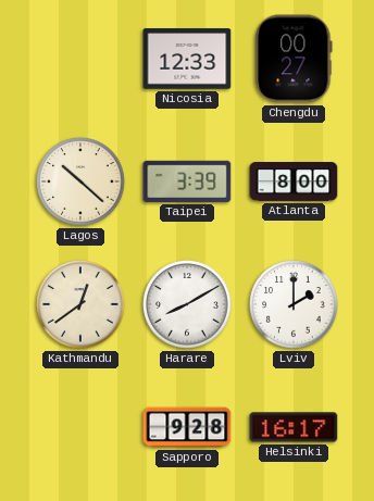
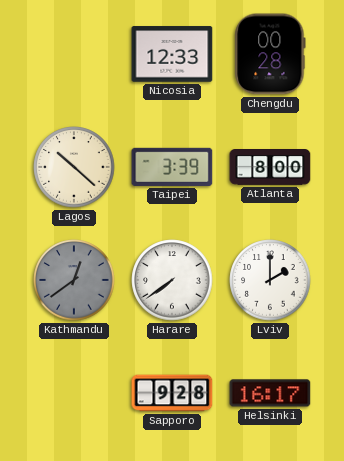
Chengdu: 00:27 -> 00:28
Kathmandu dial: cream -> grey
Harare: 8:10 -> 7:39
